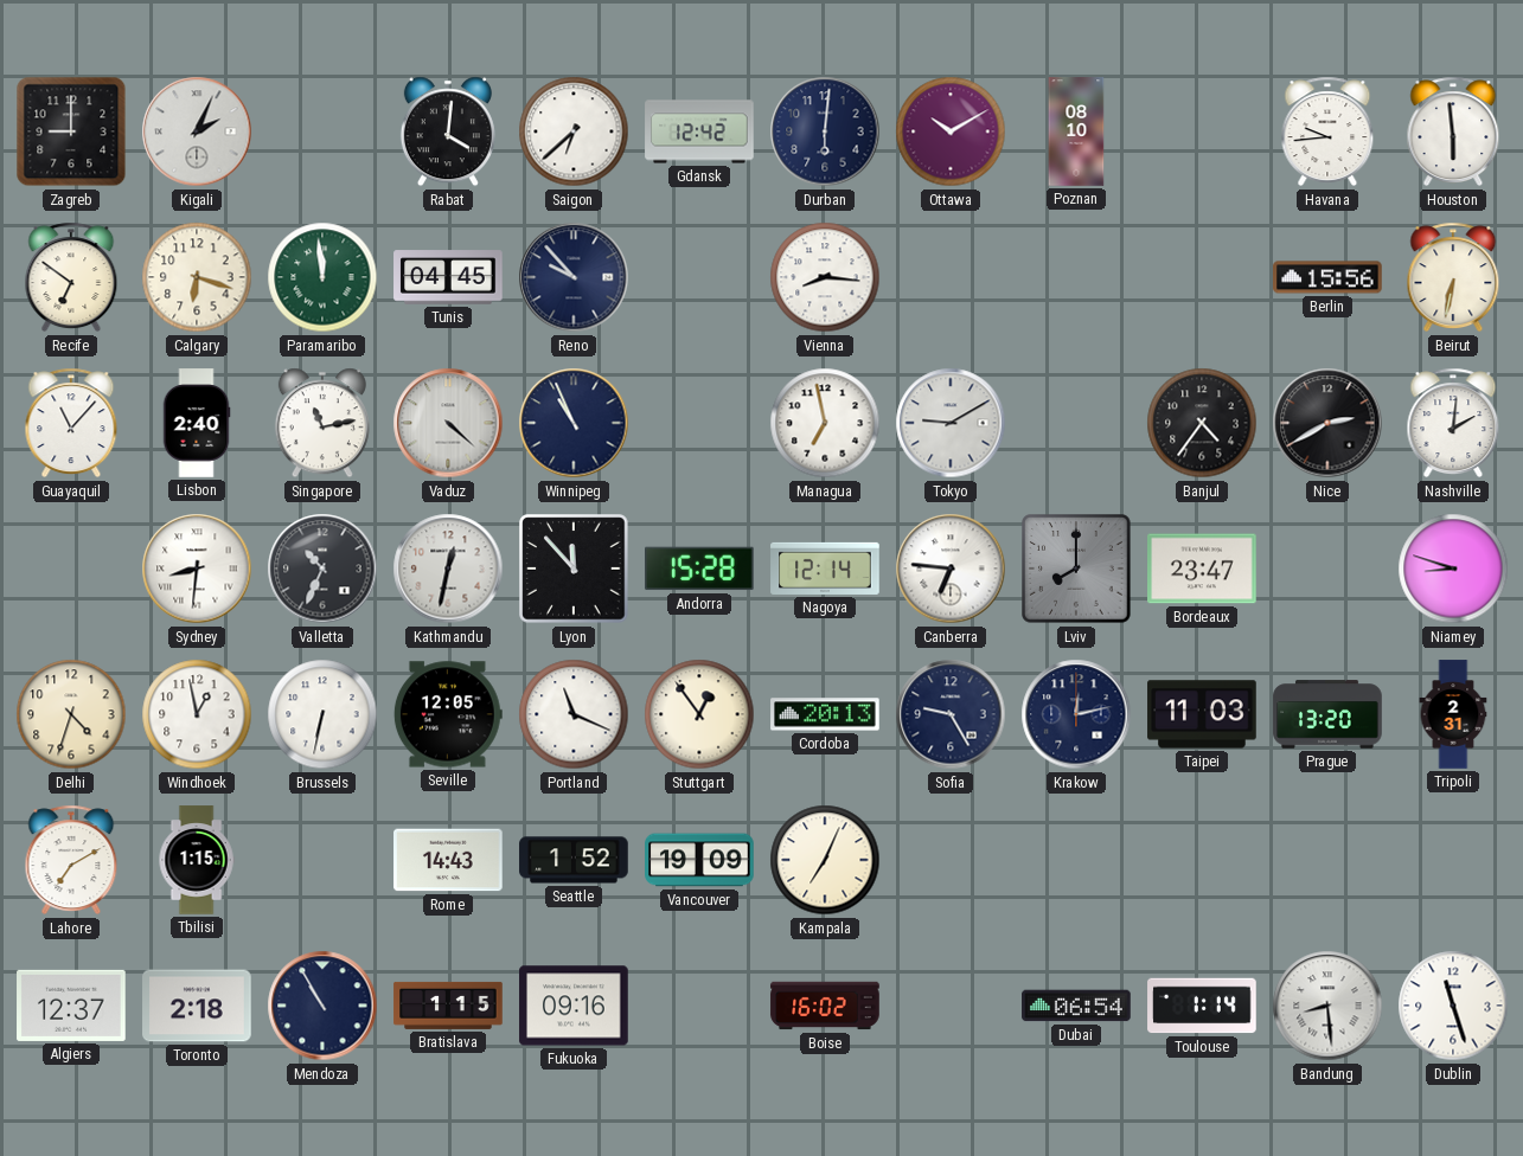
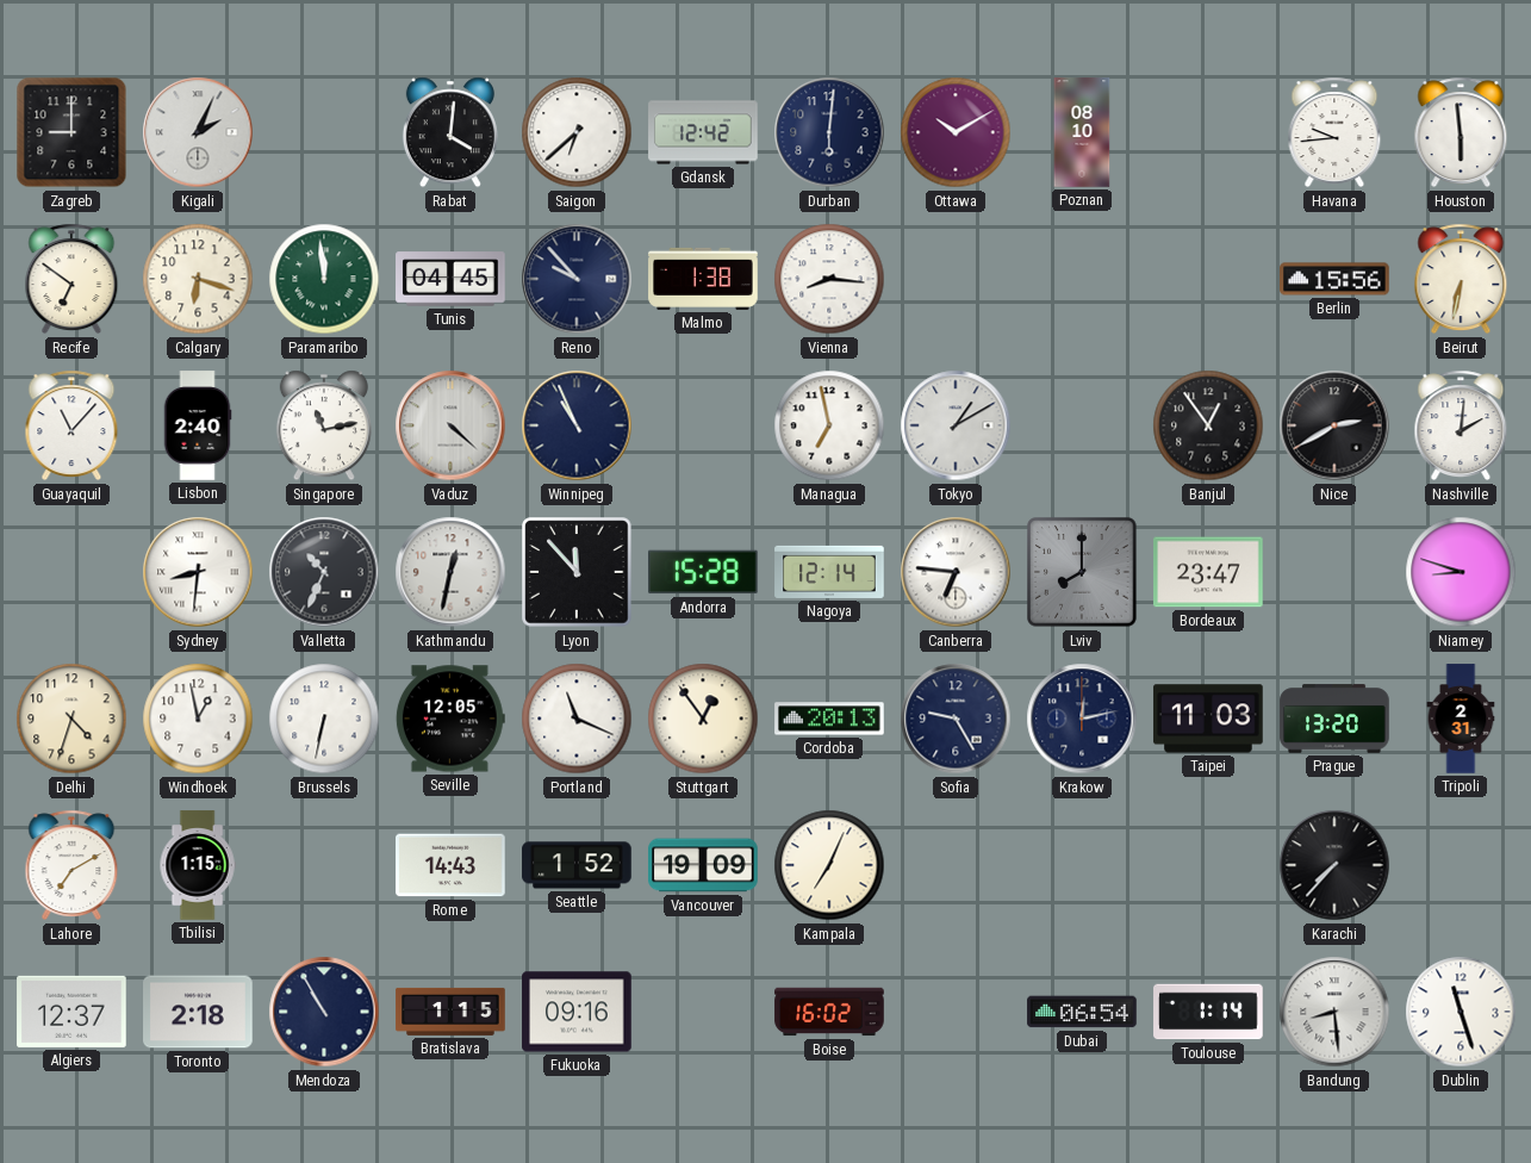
Malmo: none -> 1:38
Tokyo: 9:10 -> 1:10
Banjul: 4:36 -> 12:54
Karachi: none -> 7:37
